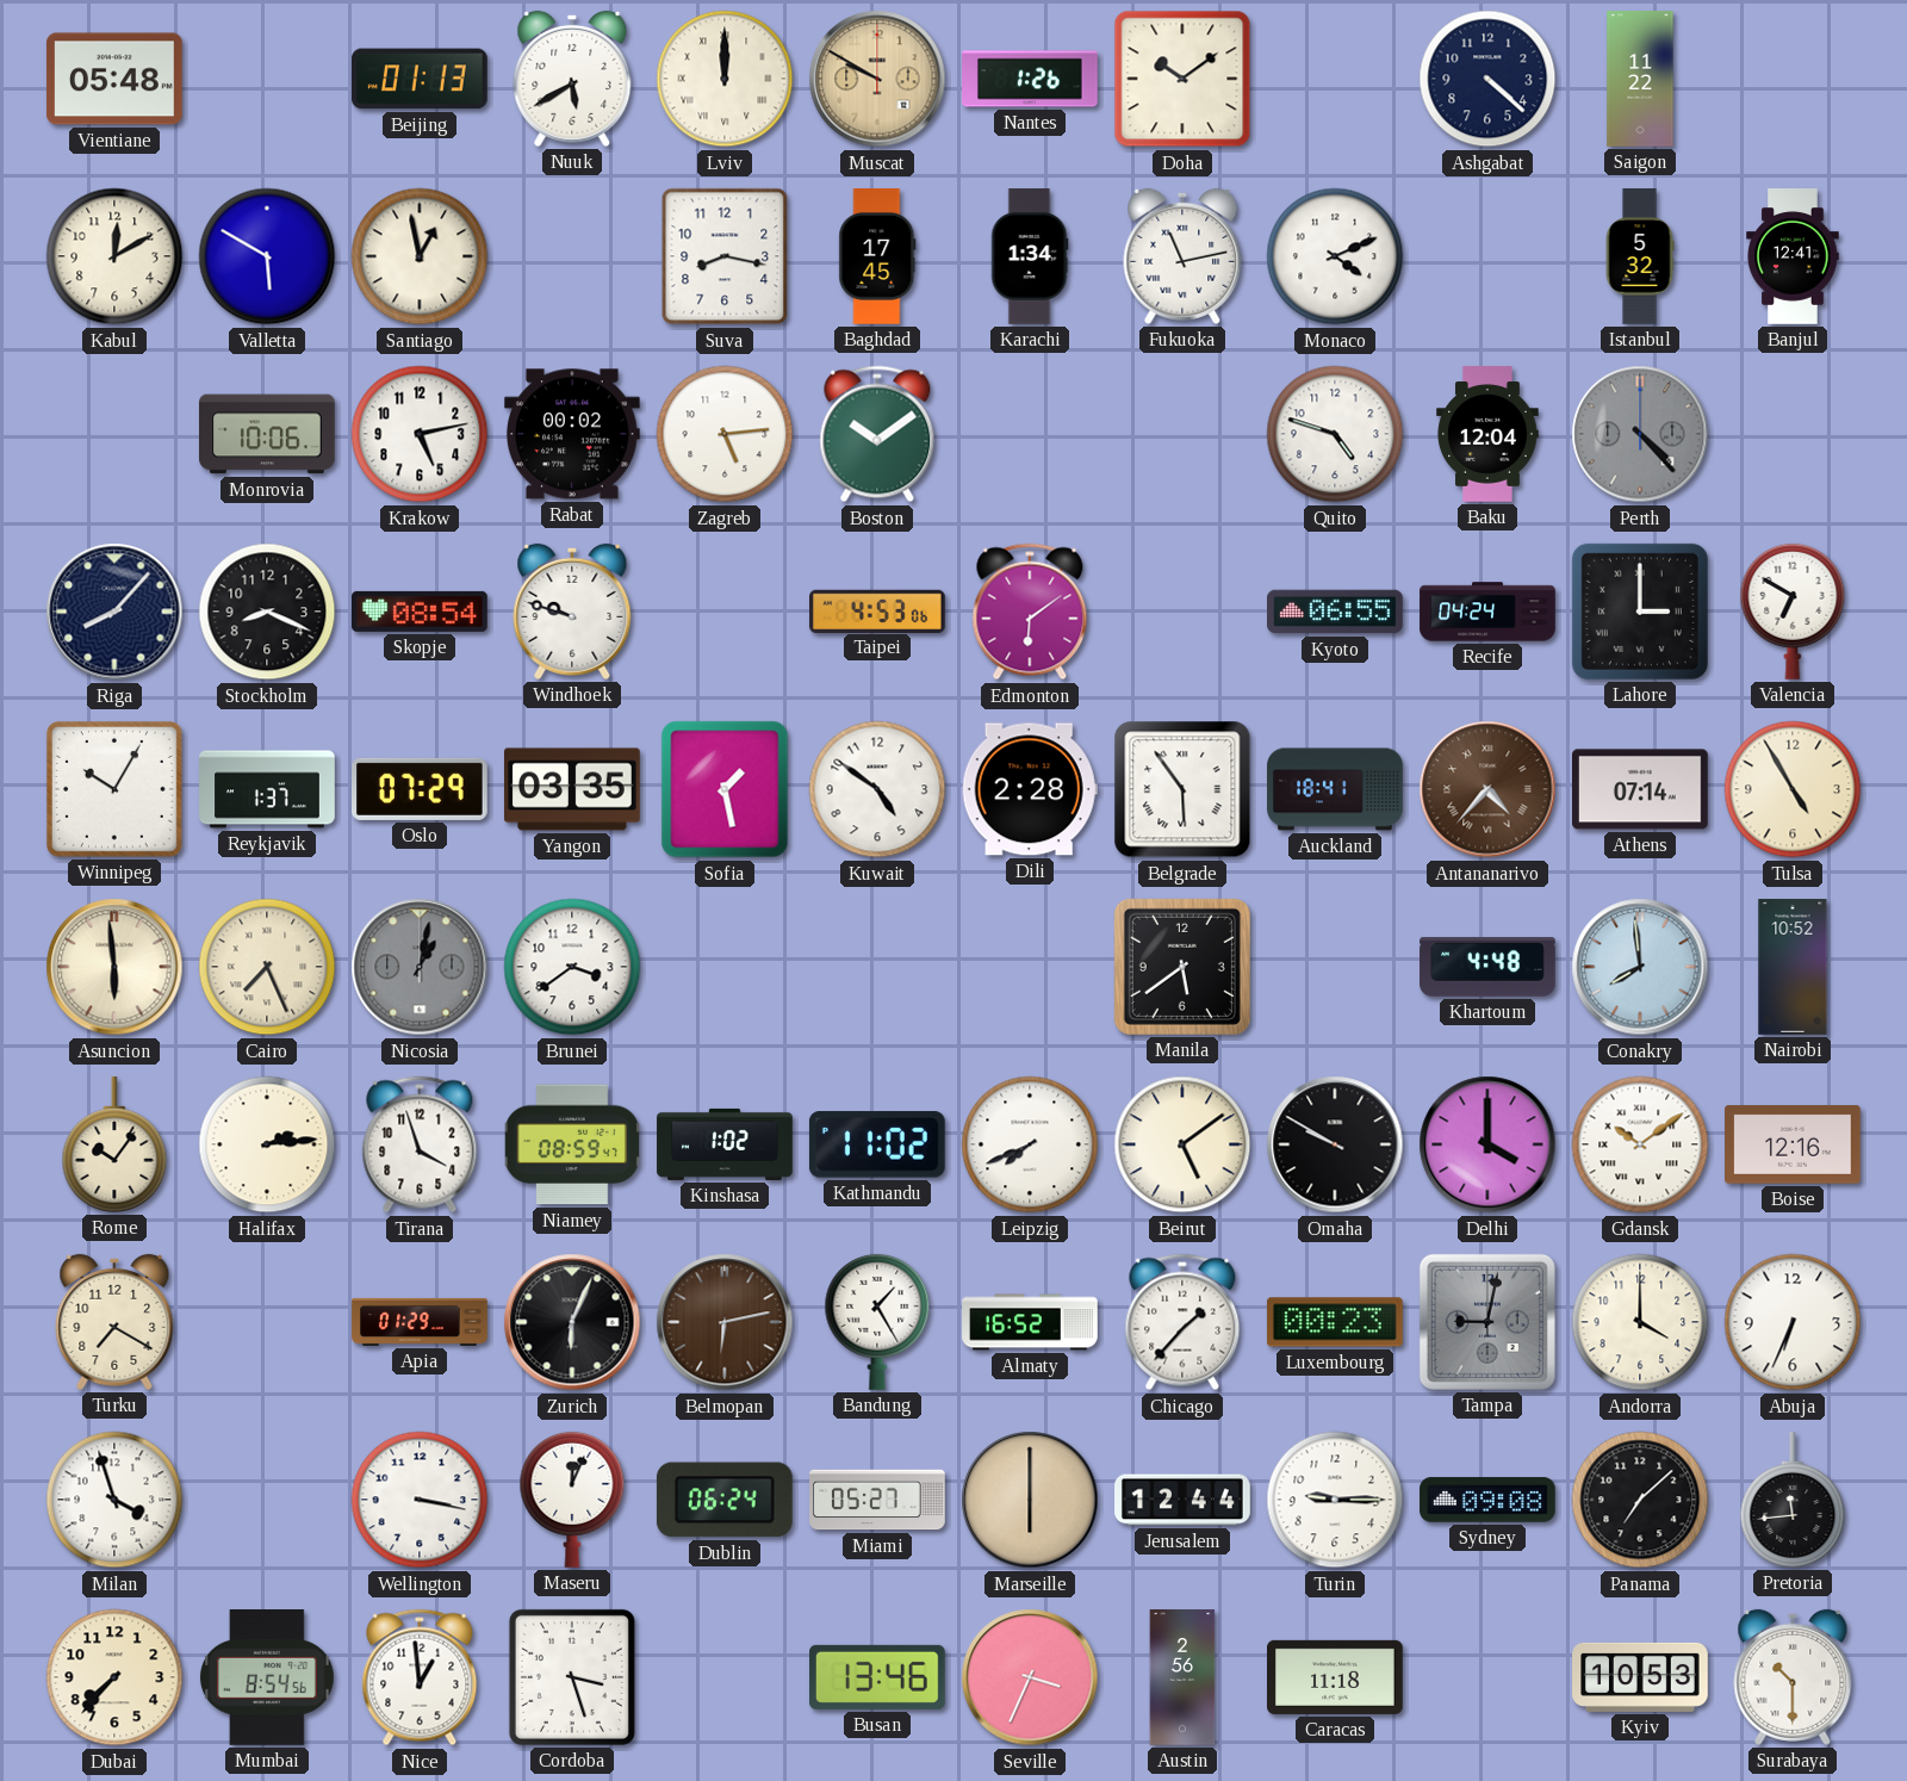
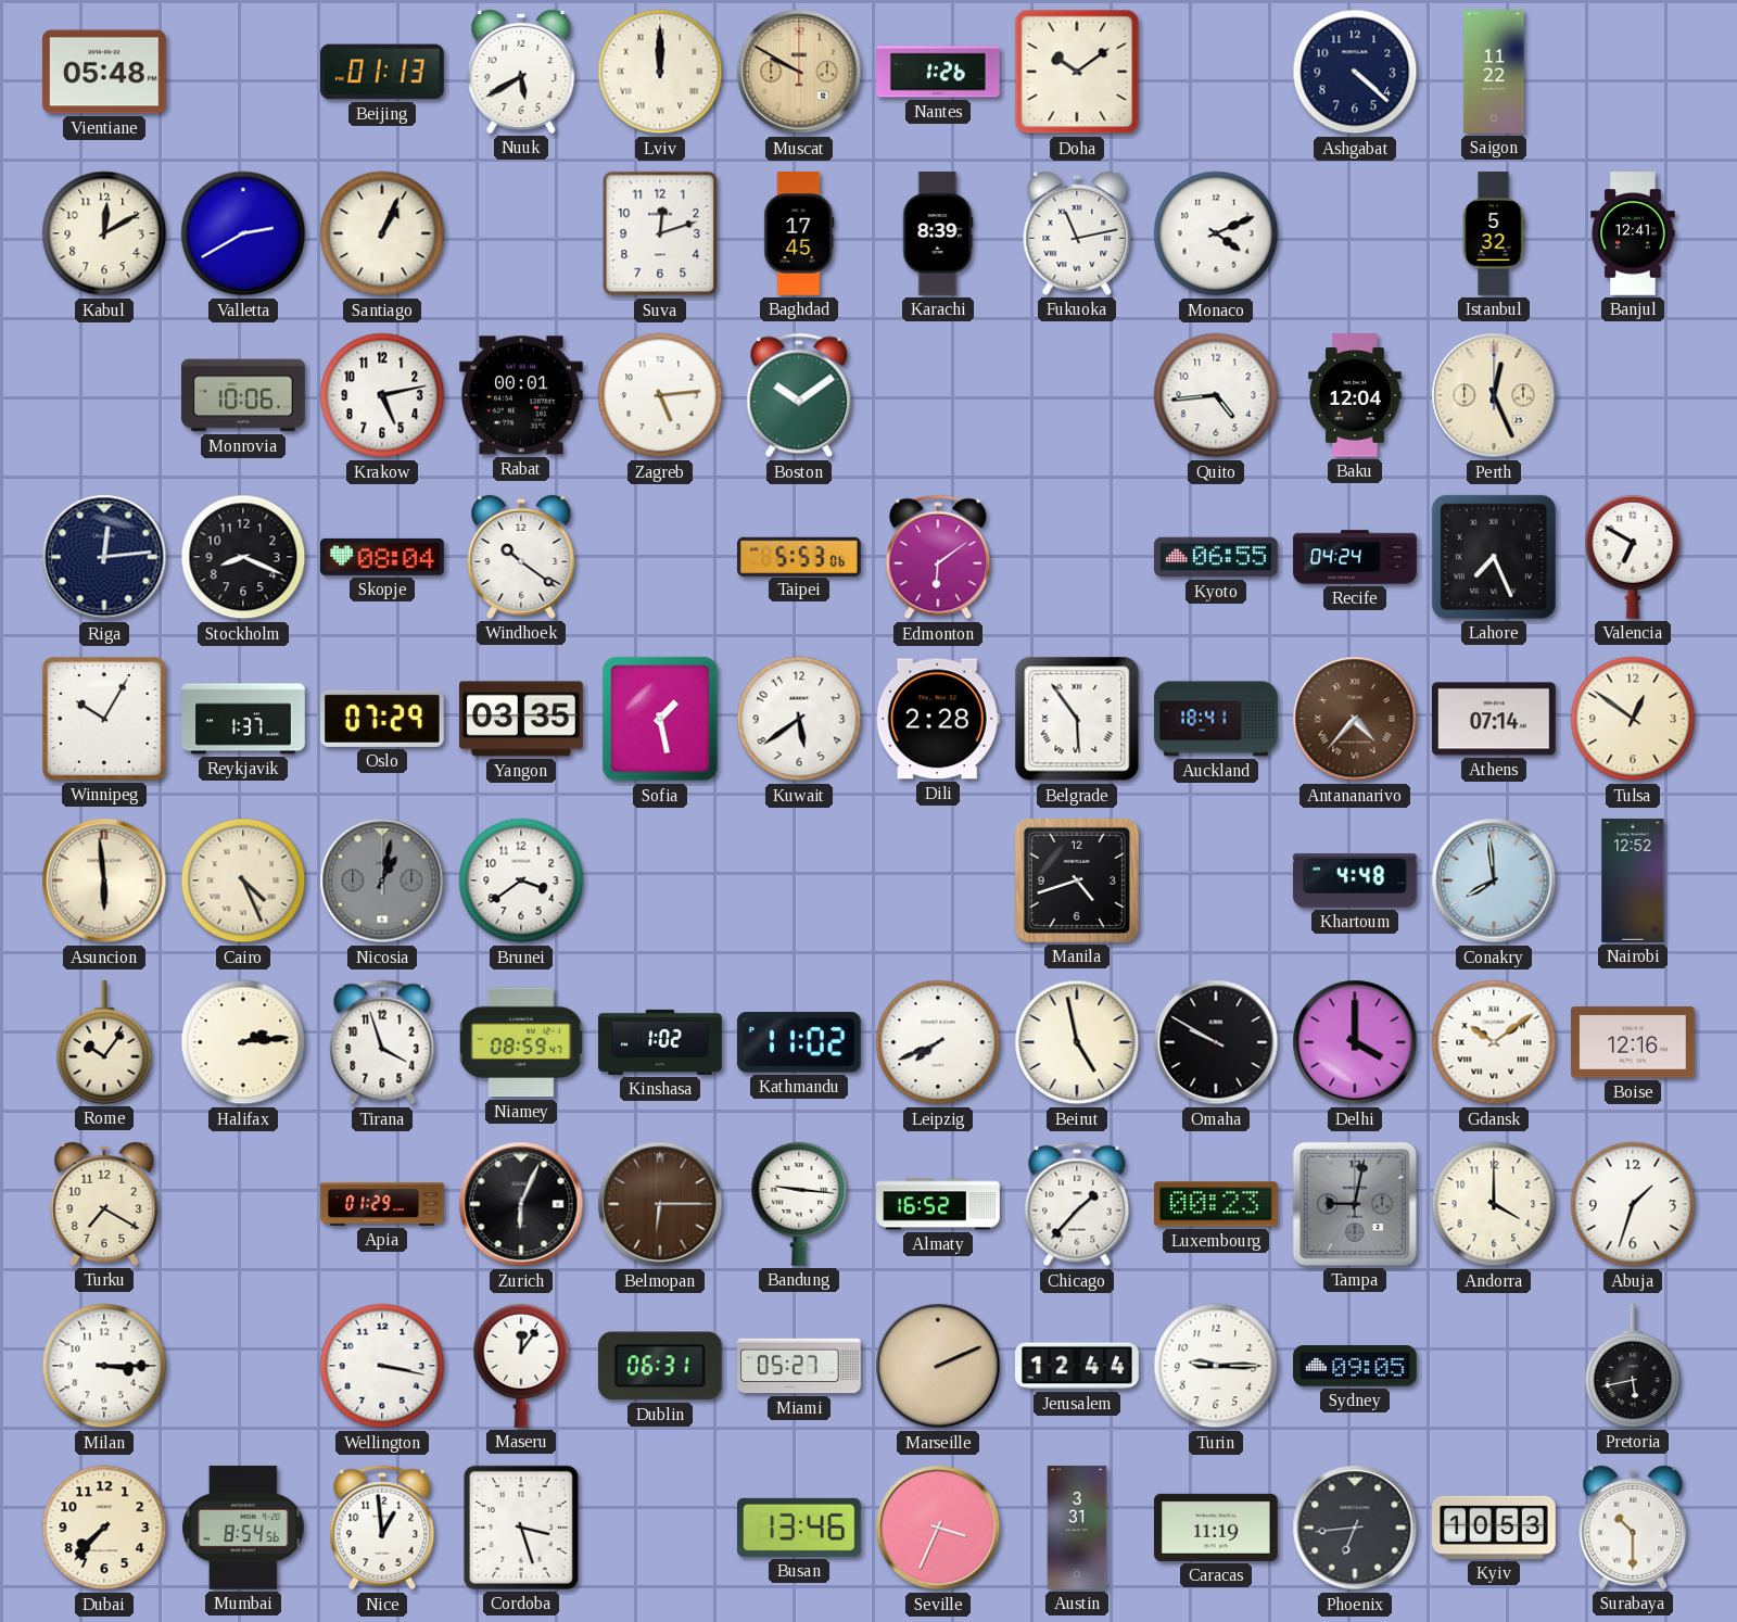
Valletta: 5:50 -> 2:40
Santiago: 12:58 -> 1:04
Suva: 8:17 -> 12:12
Karachi: 1:34 -> 8:39
Rabat: 00:02 -> 00:01
Quito: 4:48 -> 4:44
Perth: 4:23 -> 12:26
Perth dial: grey -> cream
Riga: 8:07 -> 12:14
Skopje: 08:54 -> 08:04
Windhoek: 9:48 -> 10:21
Taipei: 4:53 -> 5:53
Lahore: 3:00 -> 7:26
Kuwait: 4:51 -> 5:39
Tulsa: 4:55 -> 12:51
Cairo: 7:26 -> 4:26
Manila: 5:39 -> 4:42
Nairobi: 10:52 -> 12:52
Beirut: 5:09 -> 4:58
Belmopan: 6:13 -> 6:15
Bandung: 1:25 -> 9:16
Abuja: 6:34 -> 1:33
Milan: 3:57 -> 3:15
Maseru: 12:04 -> 12:06
Dublin: 06:24 -> 06:31
Marseille: 6:00 -> 2:11
Sydney: 09:08 -> 09:05
Panama: 7:08 -> none
Pretoria: 11:44 -> 5:43
Austin: 2:56 -> 3:31
Caracas: 11:18 -> 11:19
Phoenix: none -> 6:44
